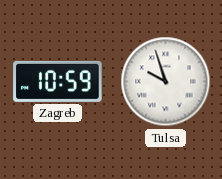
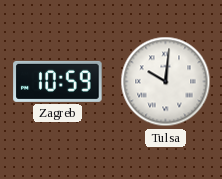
Tulsa: 9:57 -> 10:01
